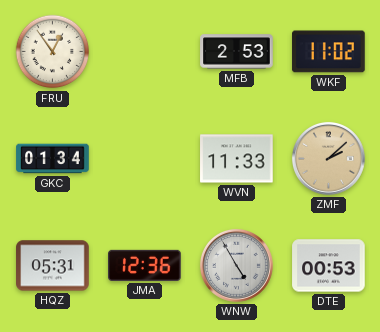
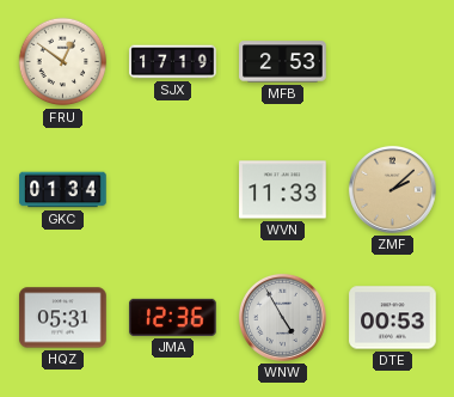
FRU: 12:54 -> 12:51
SJX: none -> 17:19
WKF: 11:02 -> none
